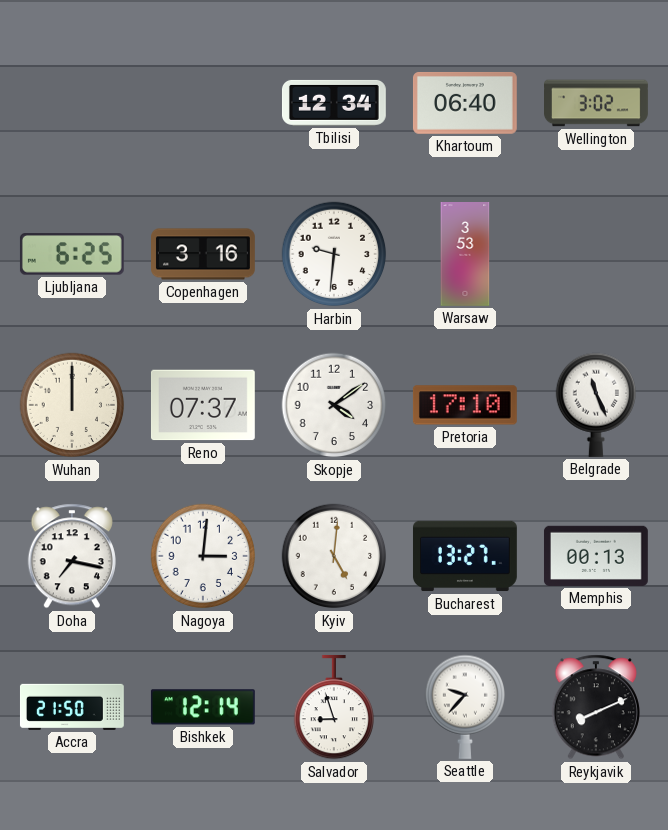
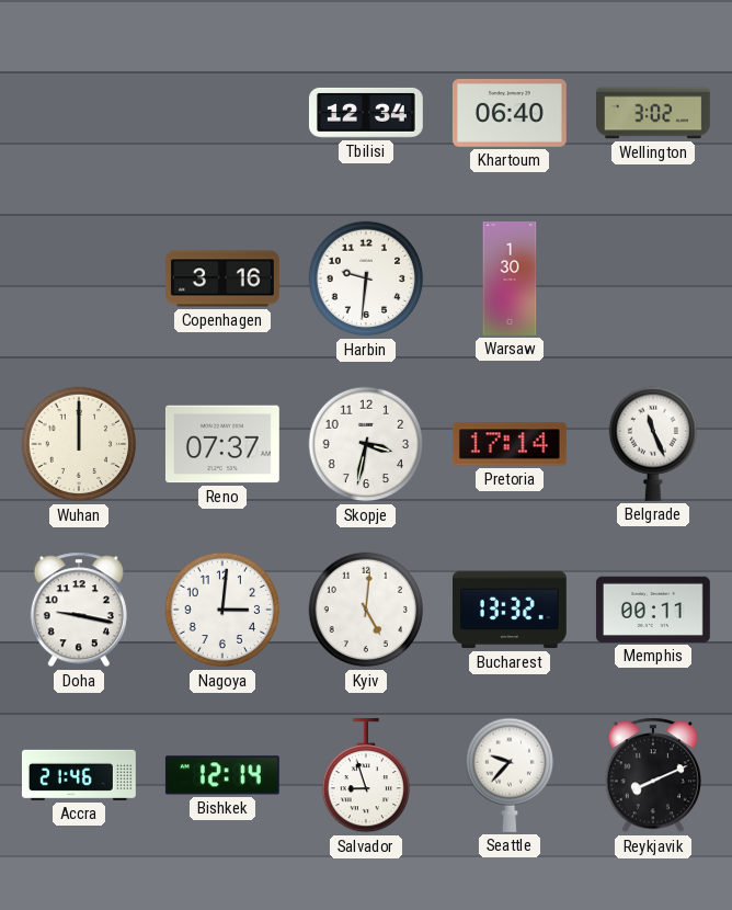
Ljubljana: 6:25 -> none
Warsaw: 3:53 -> 1:30
Skopje: 4:09 -> 3:32
Pretoria: 17:10 -> 17:14
Doha: 7:17 -> 9:17
Bucharest: 13:27 -> 13:32
Memphis: 00:13 -> 00:11
Accra: 21:50 -> 21:46
